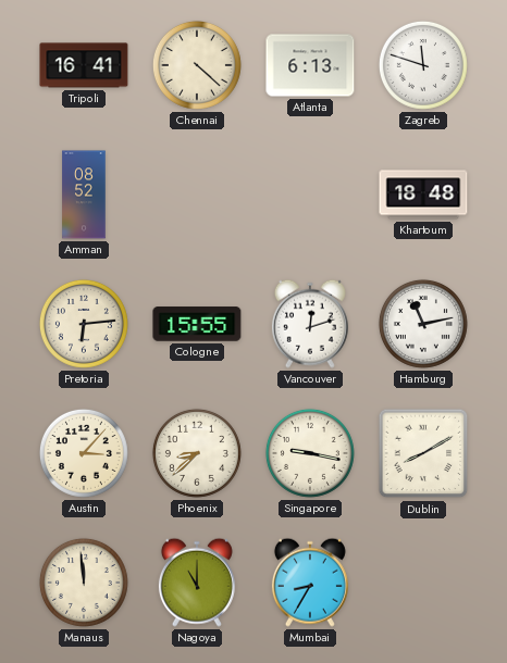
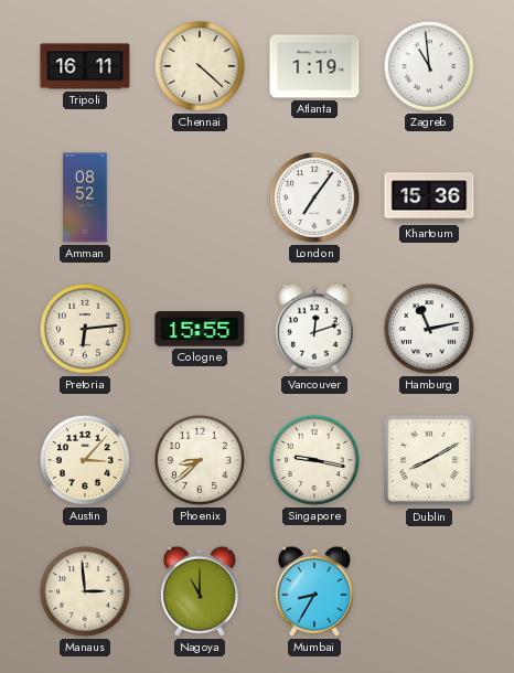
Tripoli: 16:41 -> 16:11
Atlanta: 6:13 -> 1:19
Zagreb: 11:48 -> 10:59
London: none -> 7:06
Khartoum: 18:48 -> 15:36
Manaus: 11:59 -> 2:59
